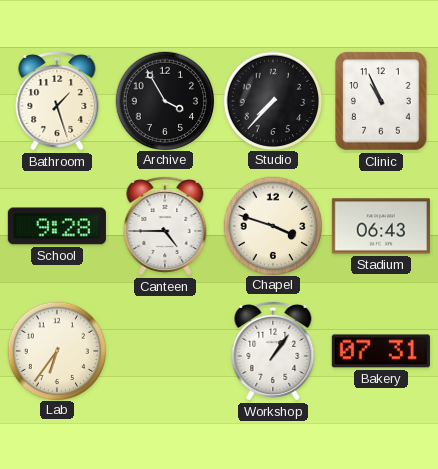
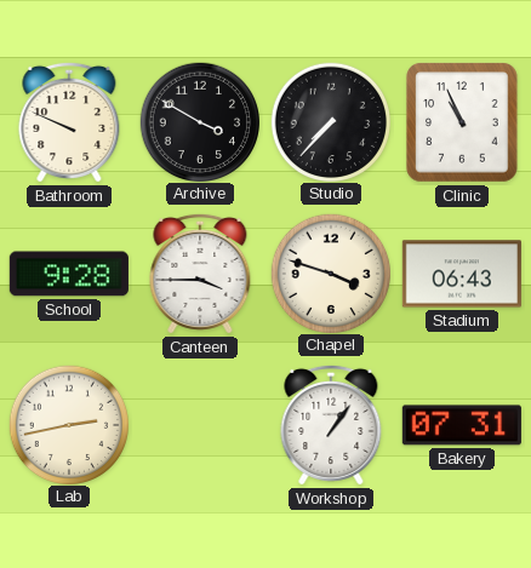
Bathroom: 1:27 -> 9:49
Archive: 3:55 -> 3:50
Canteen: 4:45 -> 3:45
Lab: 6:36 -> 2:43
